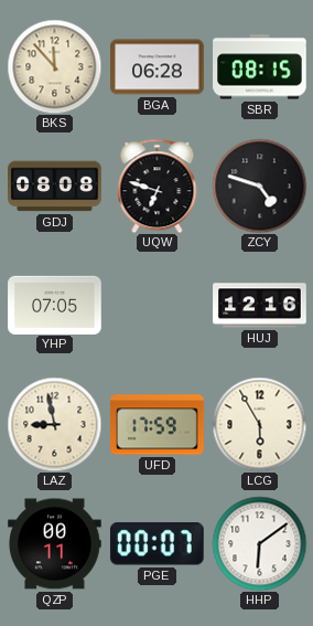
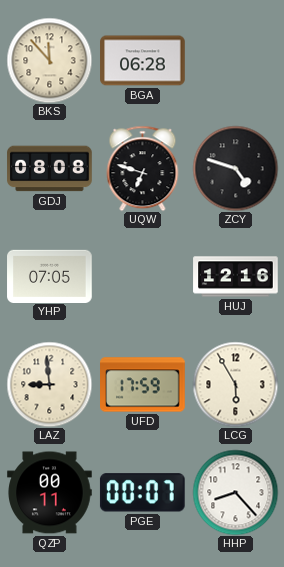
SBR: 08:15 -> none
LAZ: 8:58 -> 8:59
HHP: 6:09 -> 8:23
